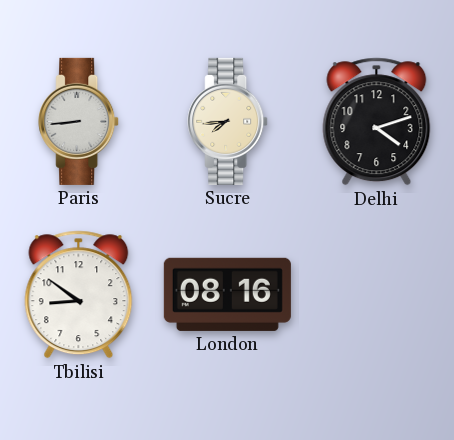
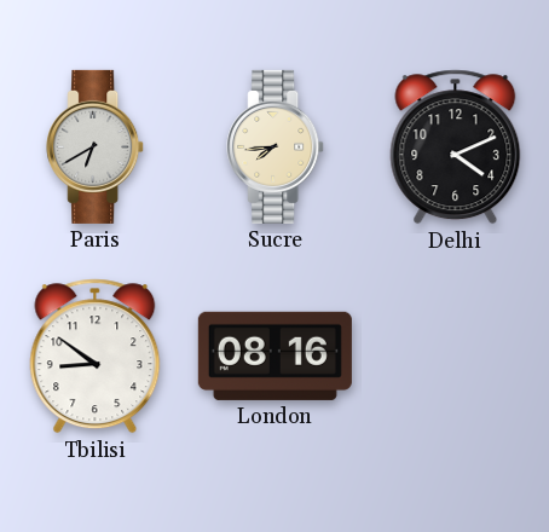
Paris: 8:44 -> 6:40
Delhi: 4:12 -> 4:11
